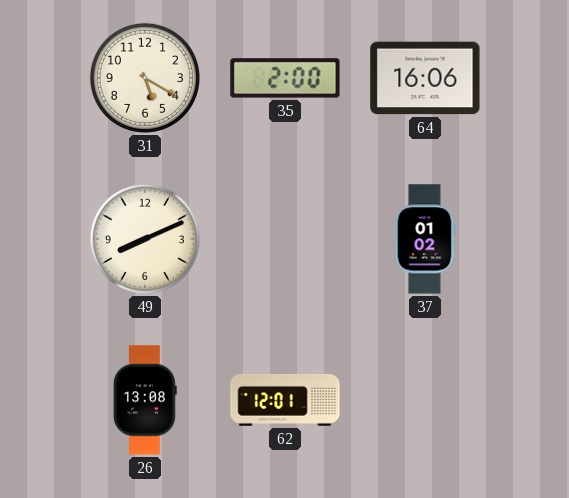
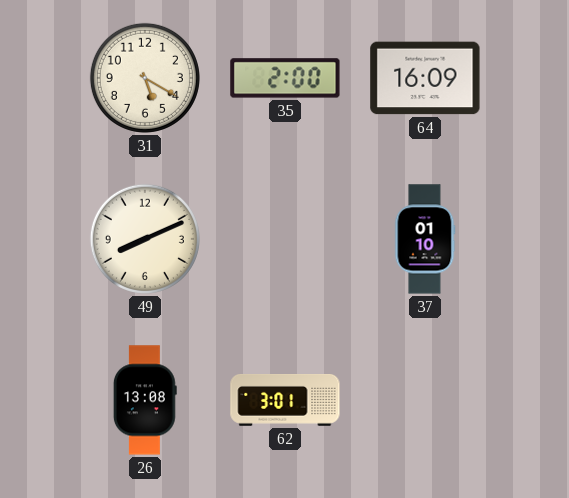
64: 16:06 -> 16:09
37: 01:02 -> 01:10
62: 12:01 -> 3:01
